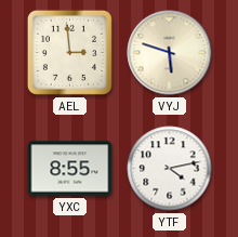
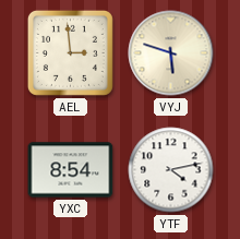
YXC: 8:55 -> 8:54
